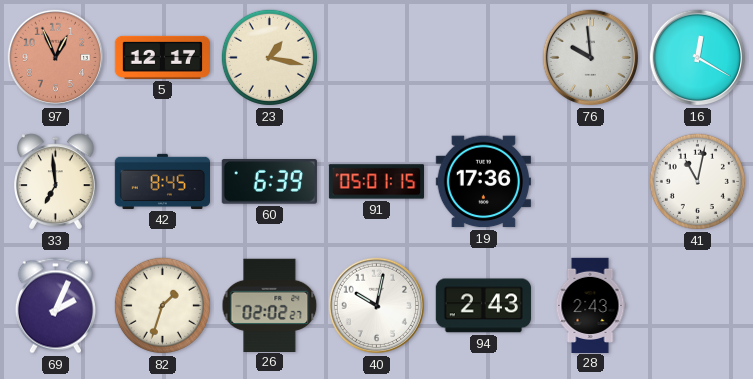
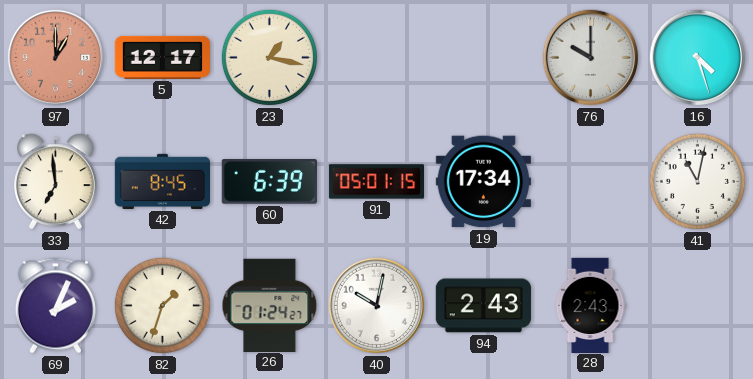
97: 12:56 -> 1:00
76: 9:59 -> 10:00
16: 12:20 -> 4:27
19: 17:36 -> 17:34
26: 02:02 -> 01:24
